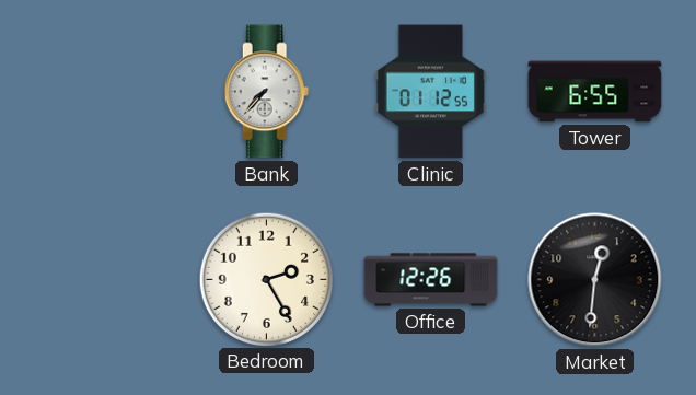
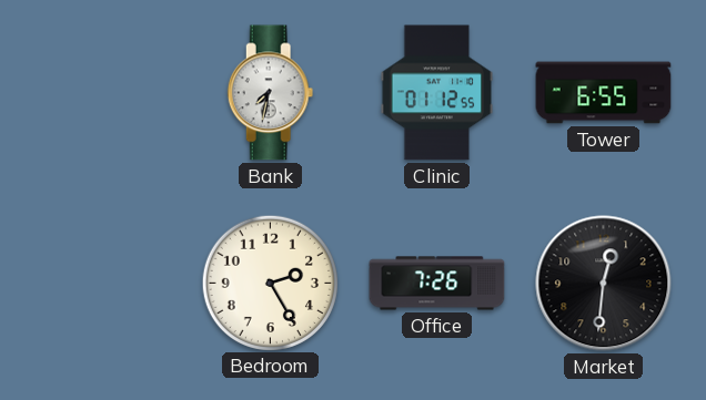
Bank: 7:37 -> 7:32
Office: 12:26 -> 7:26
